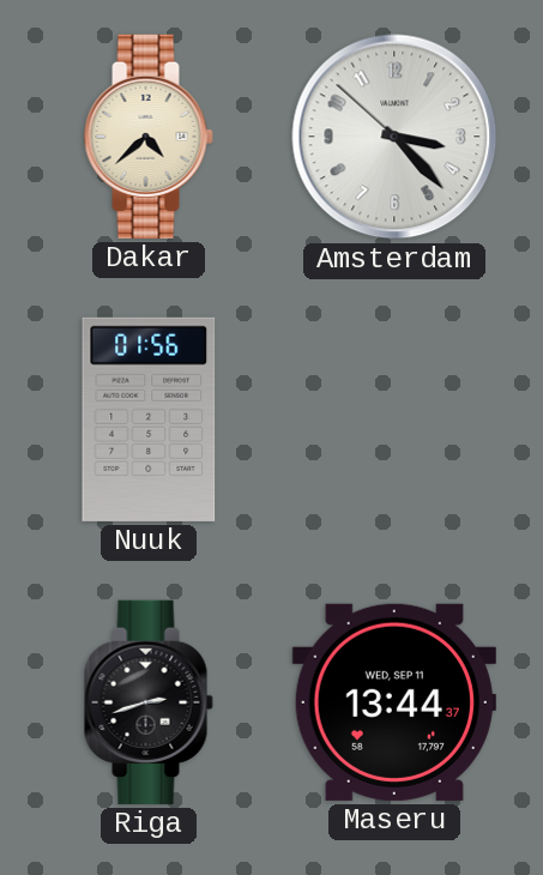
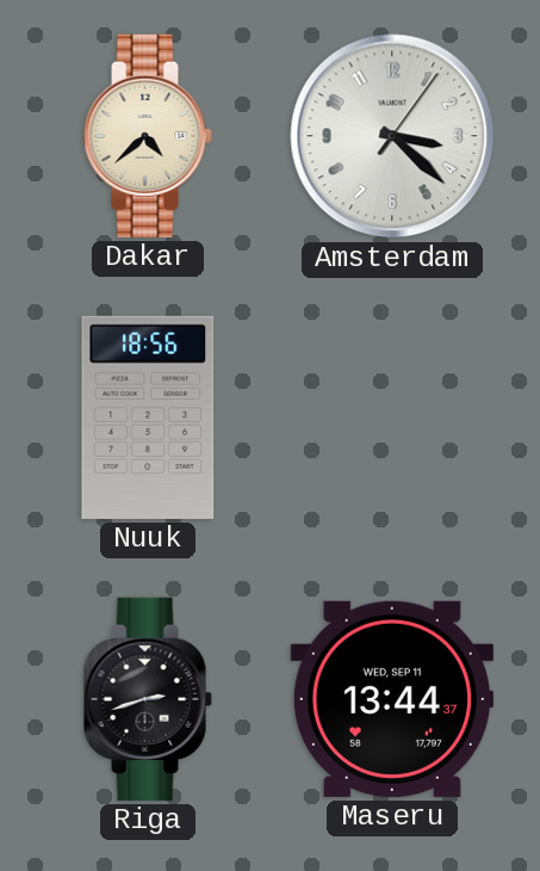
Amsterdam: 3:22:52 -> 3:22:06
Nuuk: 01:56 -> 18:56
